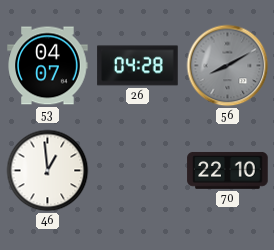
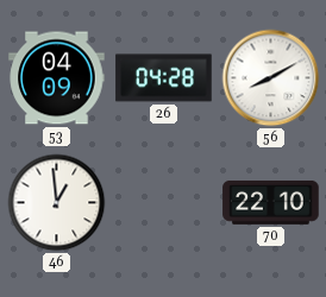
53: 04:07 -> 04:09
56 dial: grey -> white
